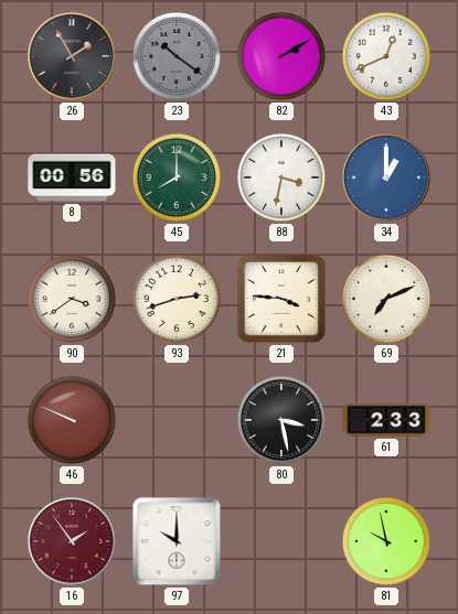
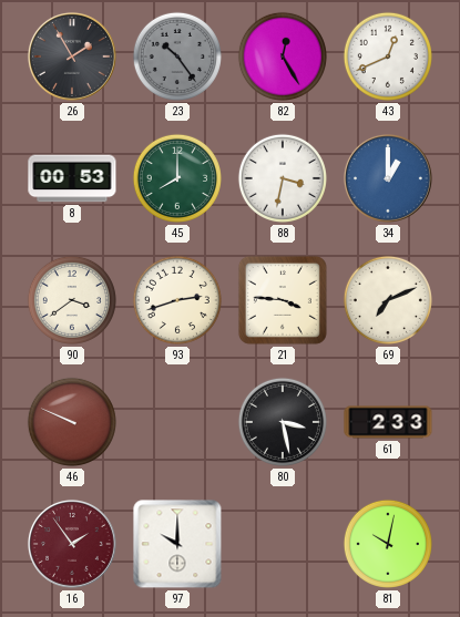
23: 10:21 -> 10:24
82: 2:10 -> 12:25
8: 00:56 -> 00:53
81: 9:58 -> 10:02
